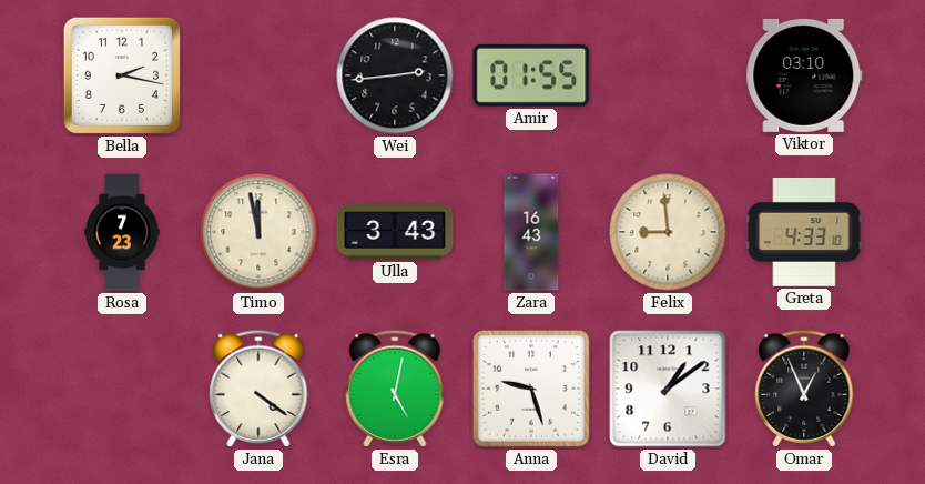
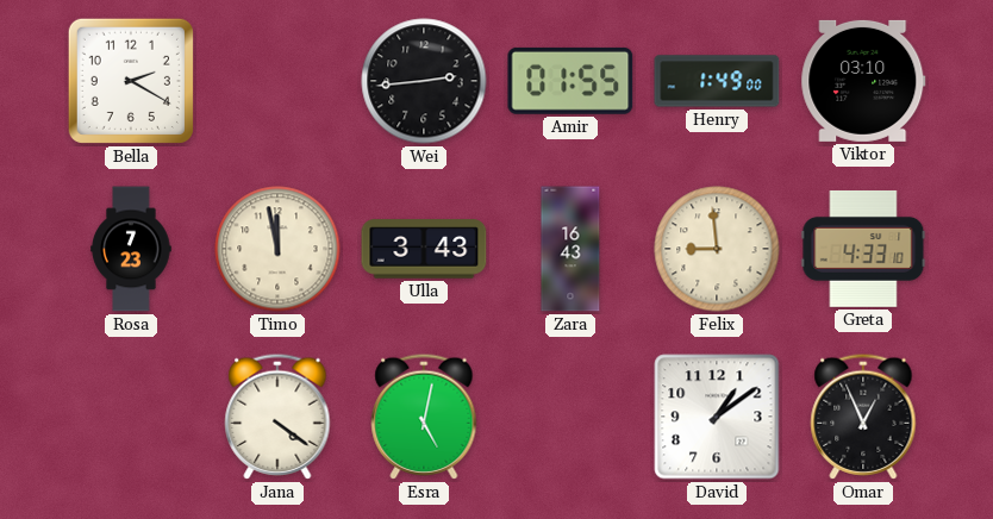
Bella: 2:17 -> 2:20
Henry: none -> 1:49
Anna: 9:27 -> none
